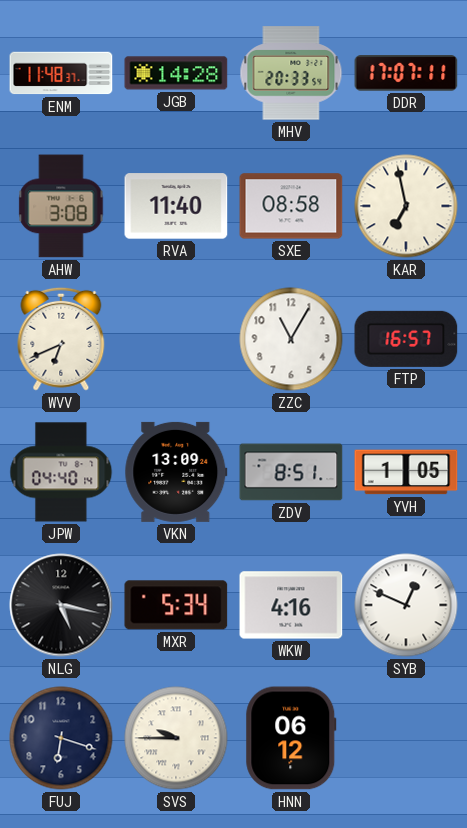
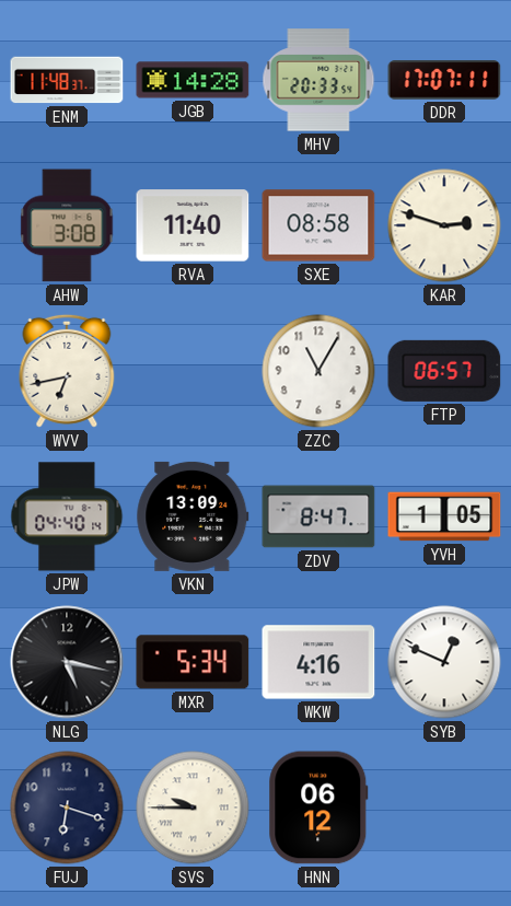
KAR: 6:58 -> 2:48
WVV: 6:41 -> 6:43
FTP: 16:57 -> 06:57
ZDV: 8:51 -> 8:47
